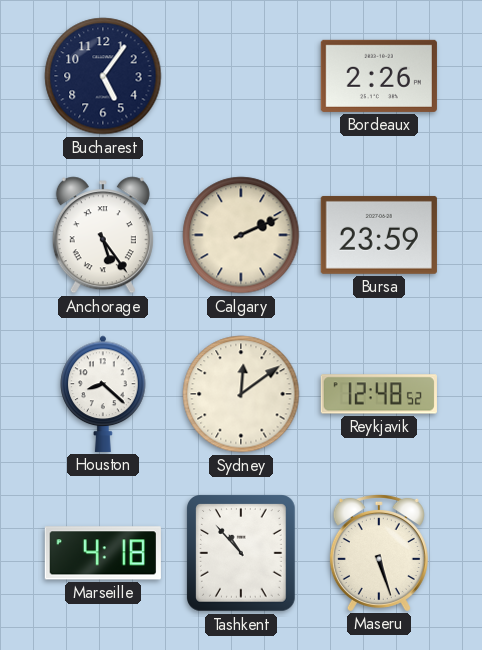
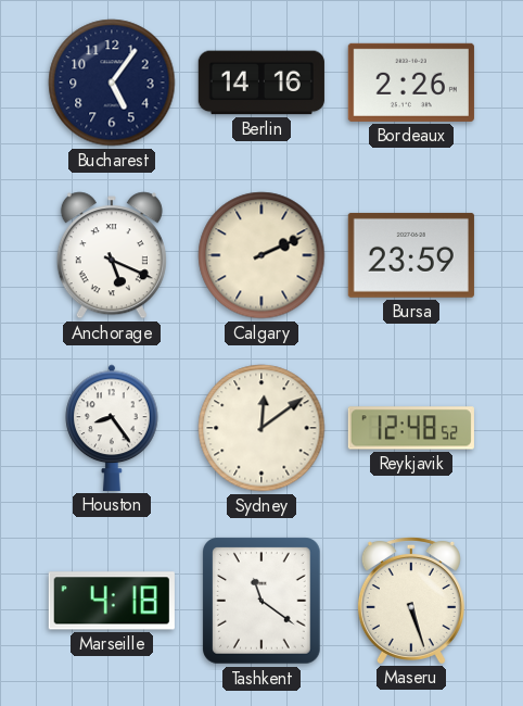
Berlin: none -> 14:16
Anchorage: 5:24 -> 5:19
Houston: 8:22 -> 8:24
Tashkent: 10:53 -> 11:21
